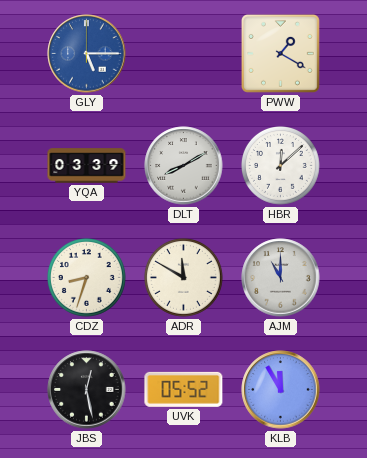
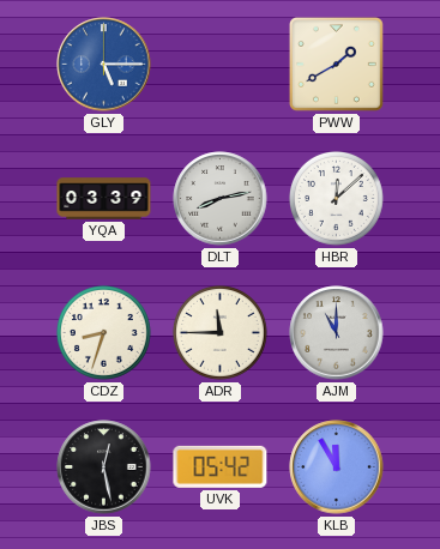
PWW: 1:20 -> 1:40
DLT: 8:10 -> 8:13
ADR: 11:50 -> 11:45
UVK: 05:52 -> 05:42
